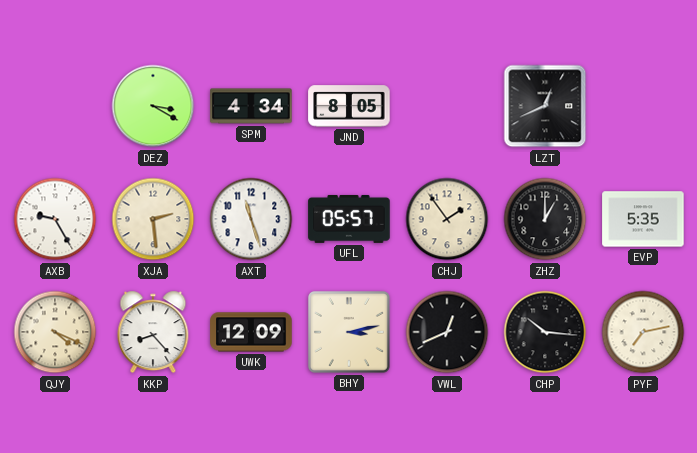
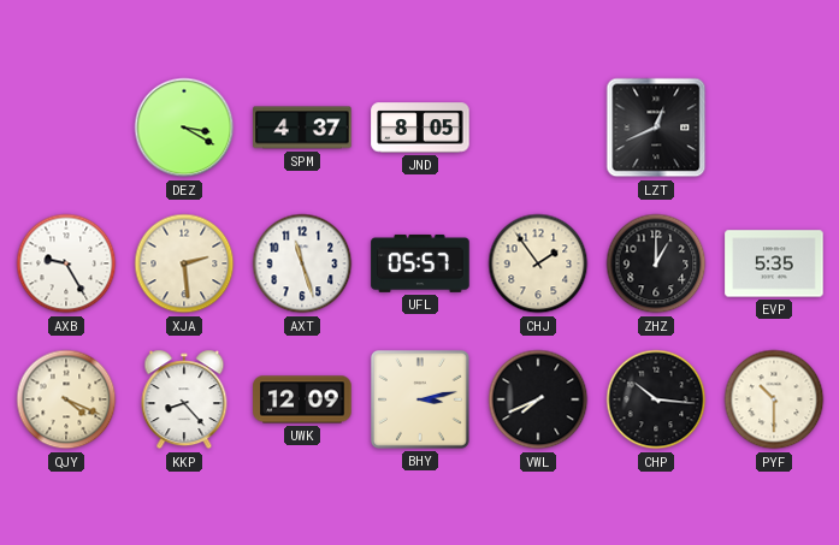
SPM: 4:34 -> 4:37
VWL: 12:41 -> 7:41
PYF: 7:13 -> 10:30
